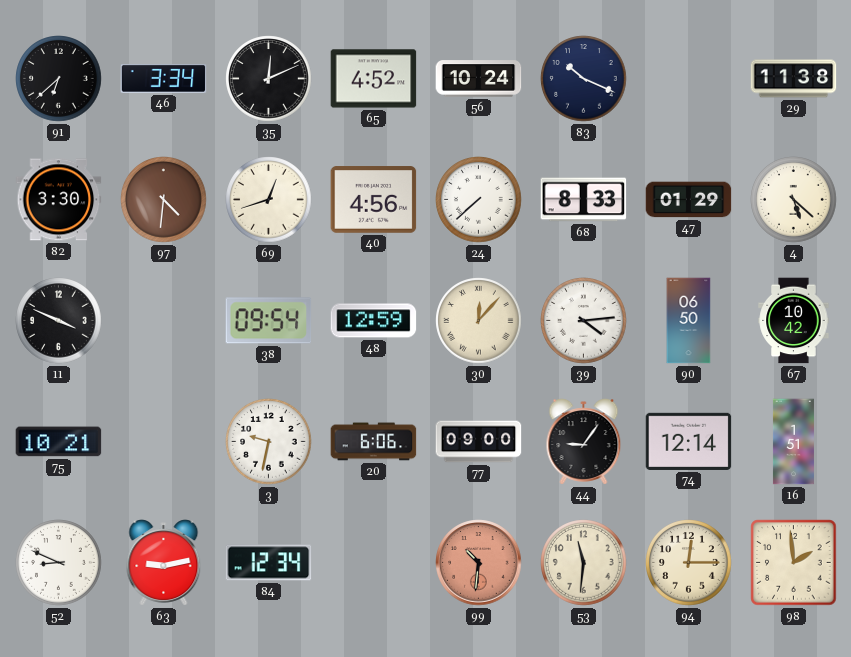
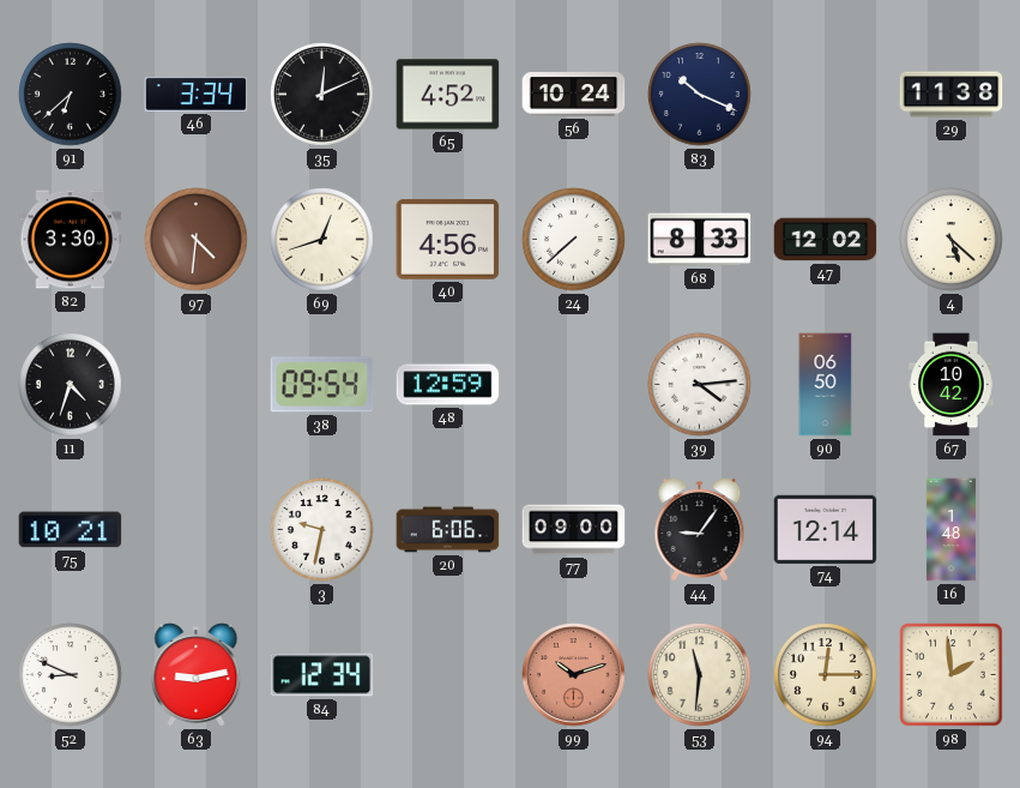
47: 01:29 -> 12:02
11: 3:49 -> 4:33
30: 12:07 -> none
16: 1:51 -> 1:48
99: 10:31 -> 10:12
